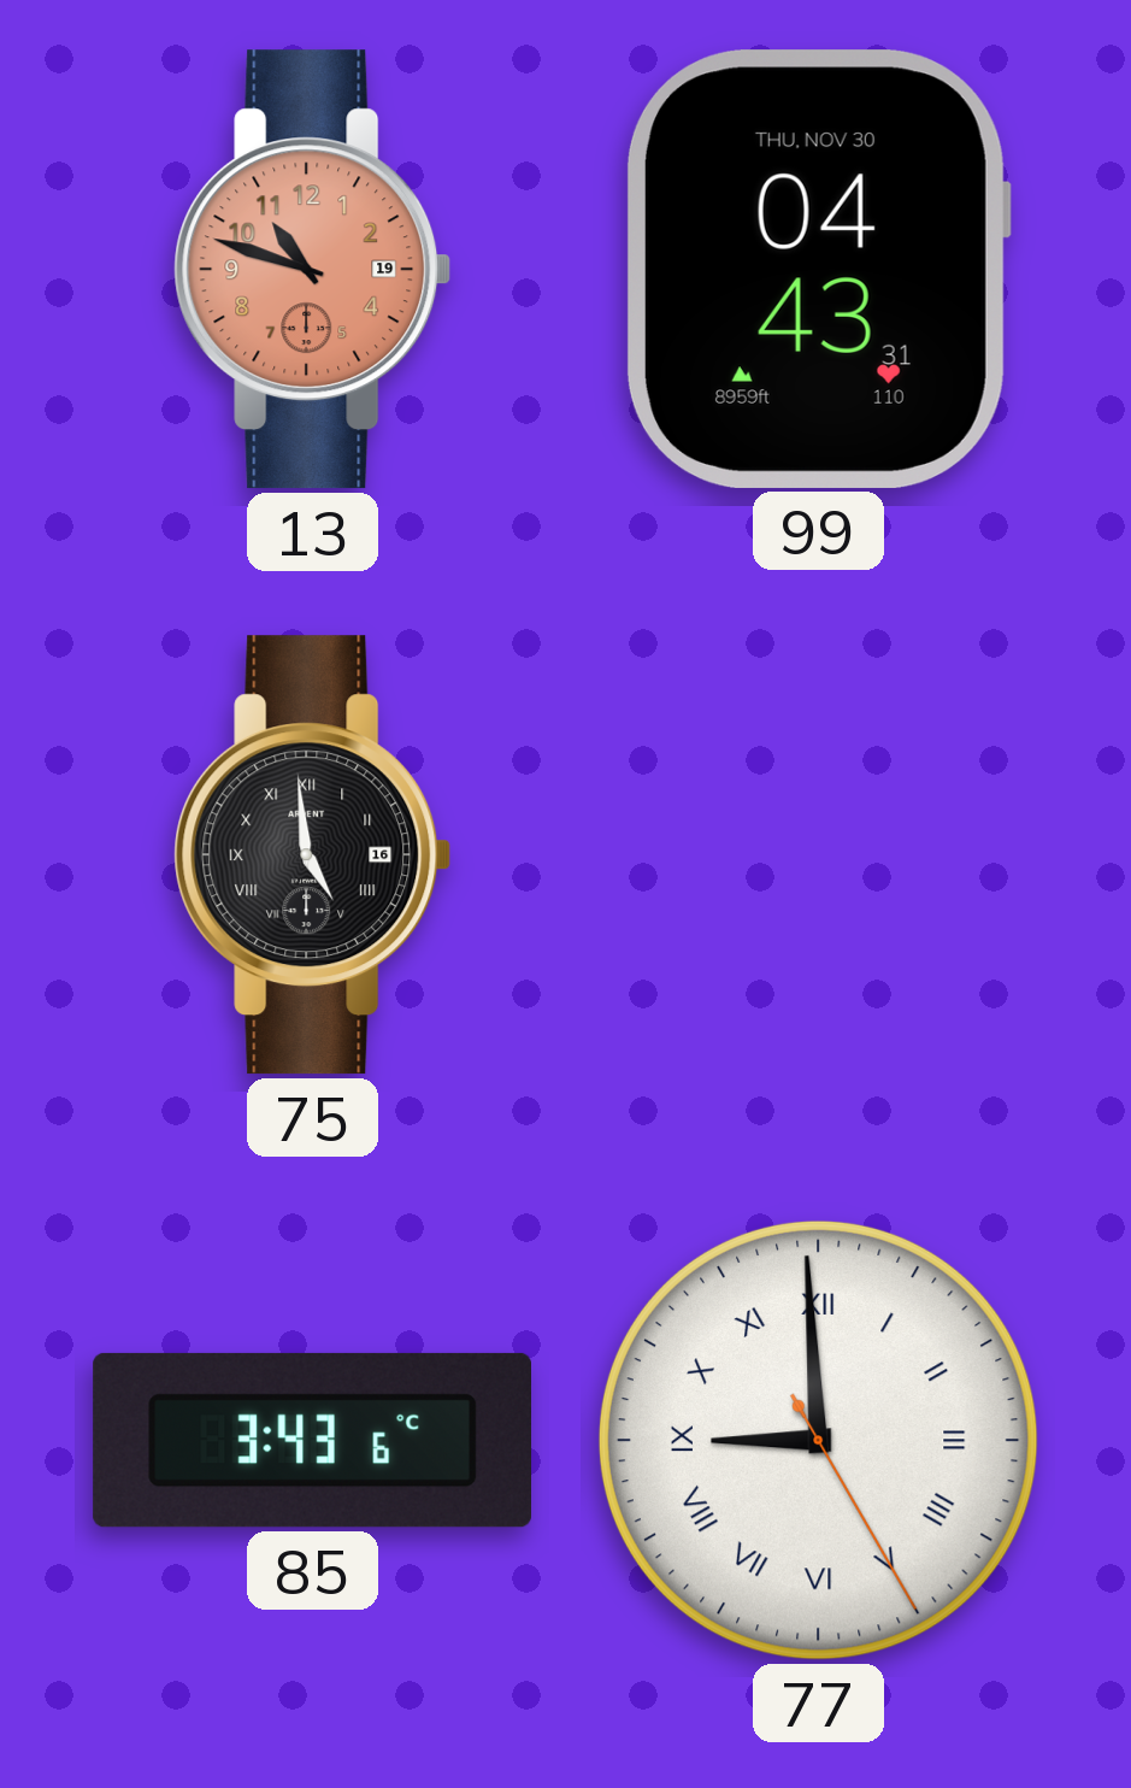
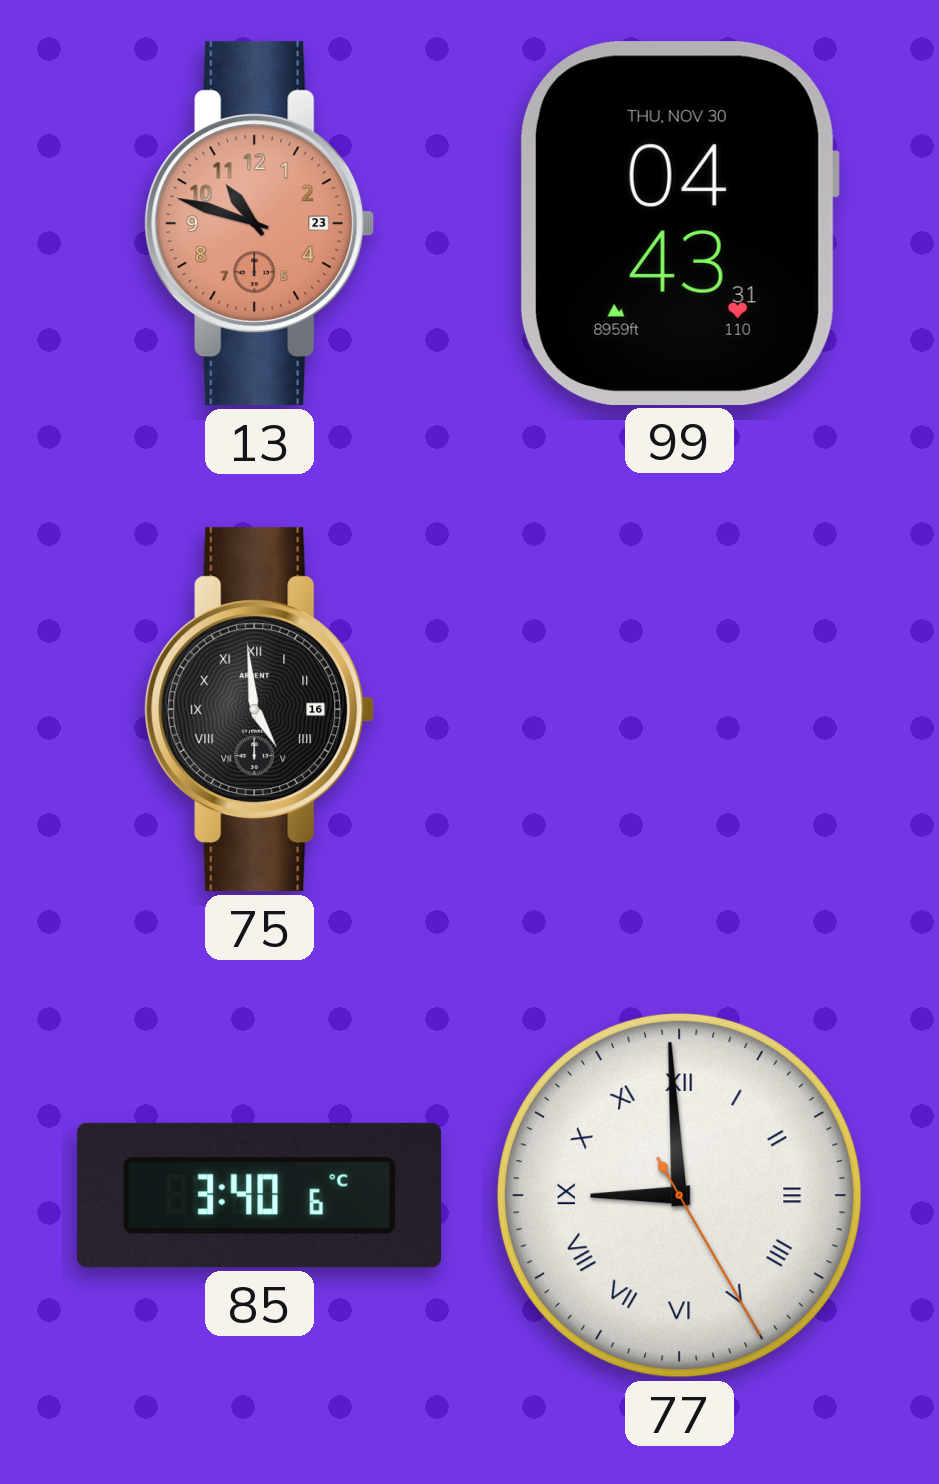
13 date: 19 -> 23
85: 3:43 -> 3:40
